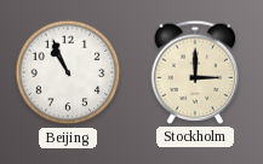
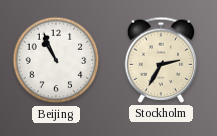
Stockholm: 3:00 -> 2:35
